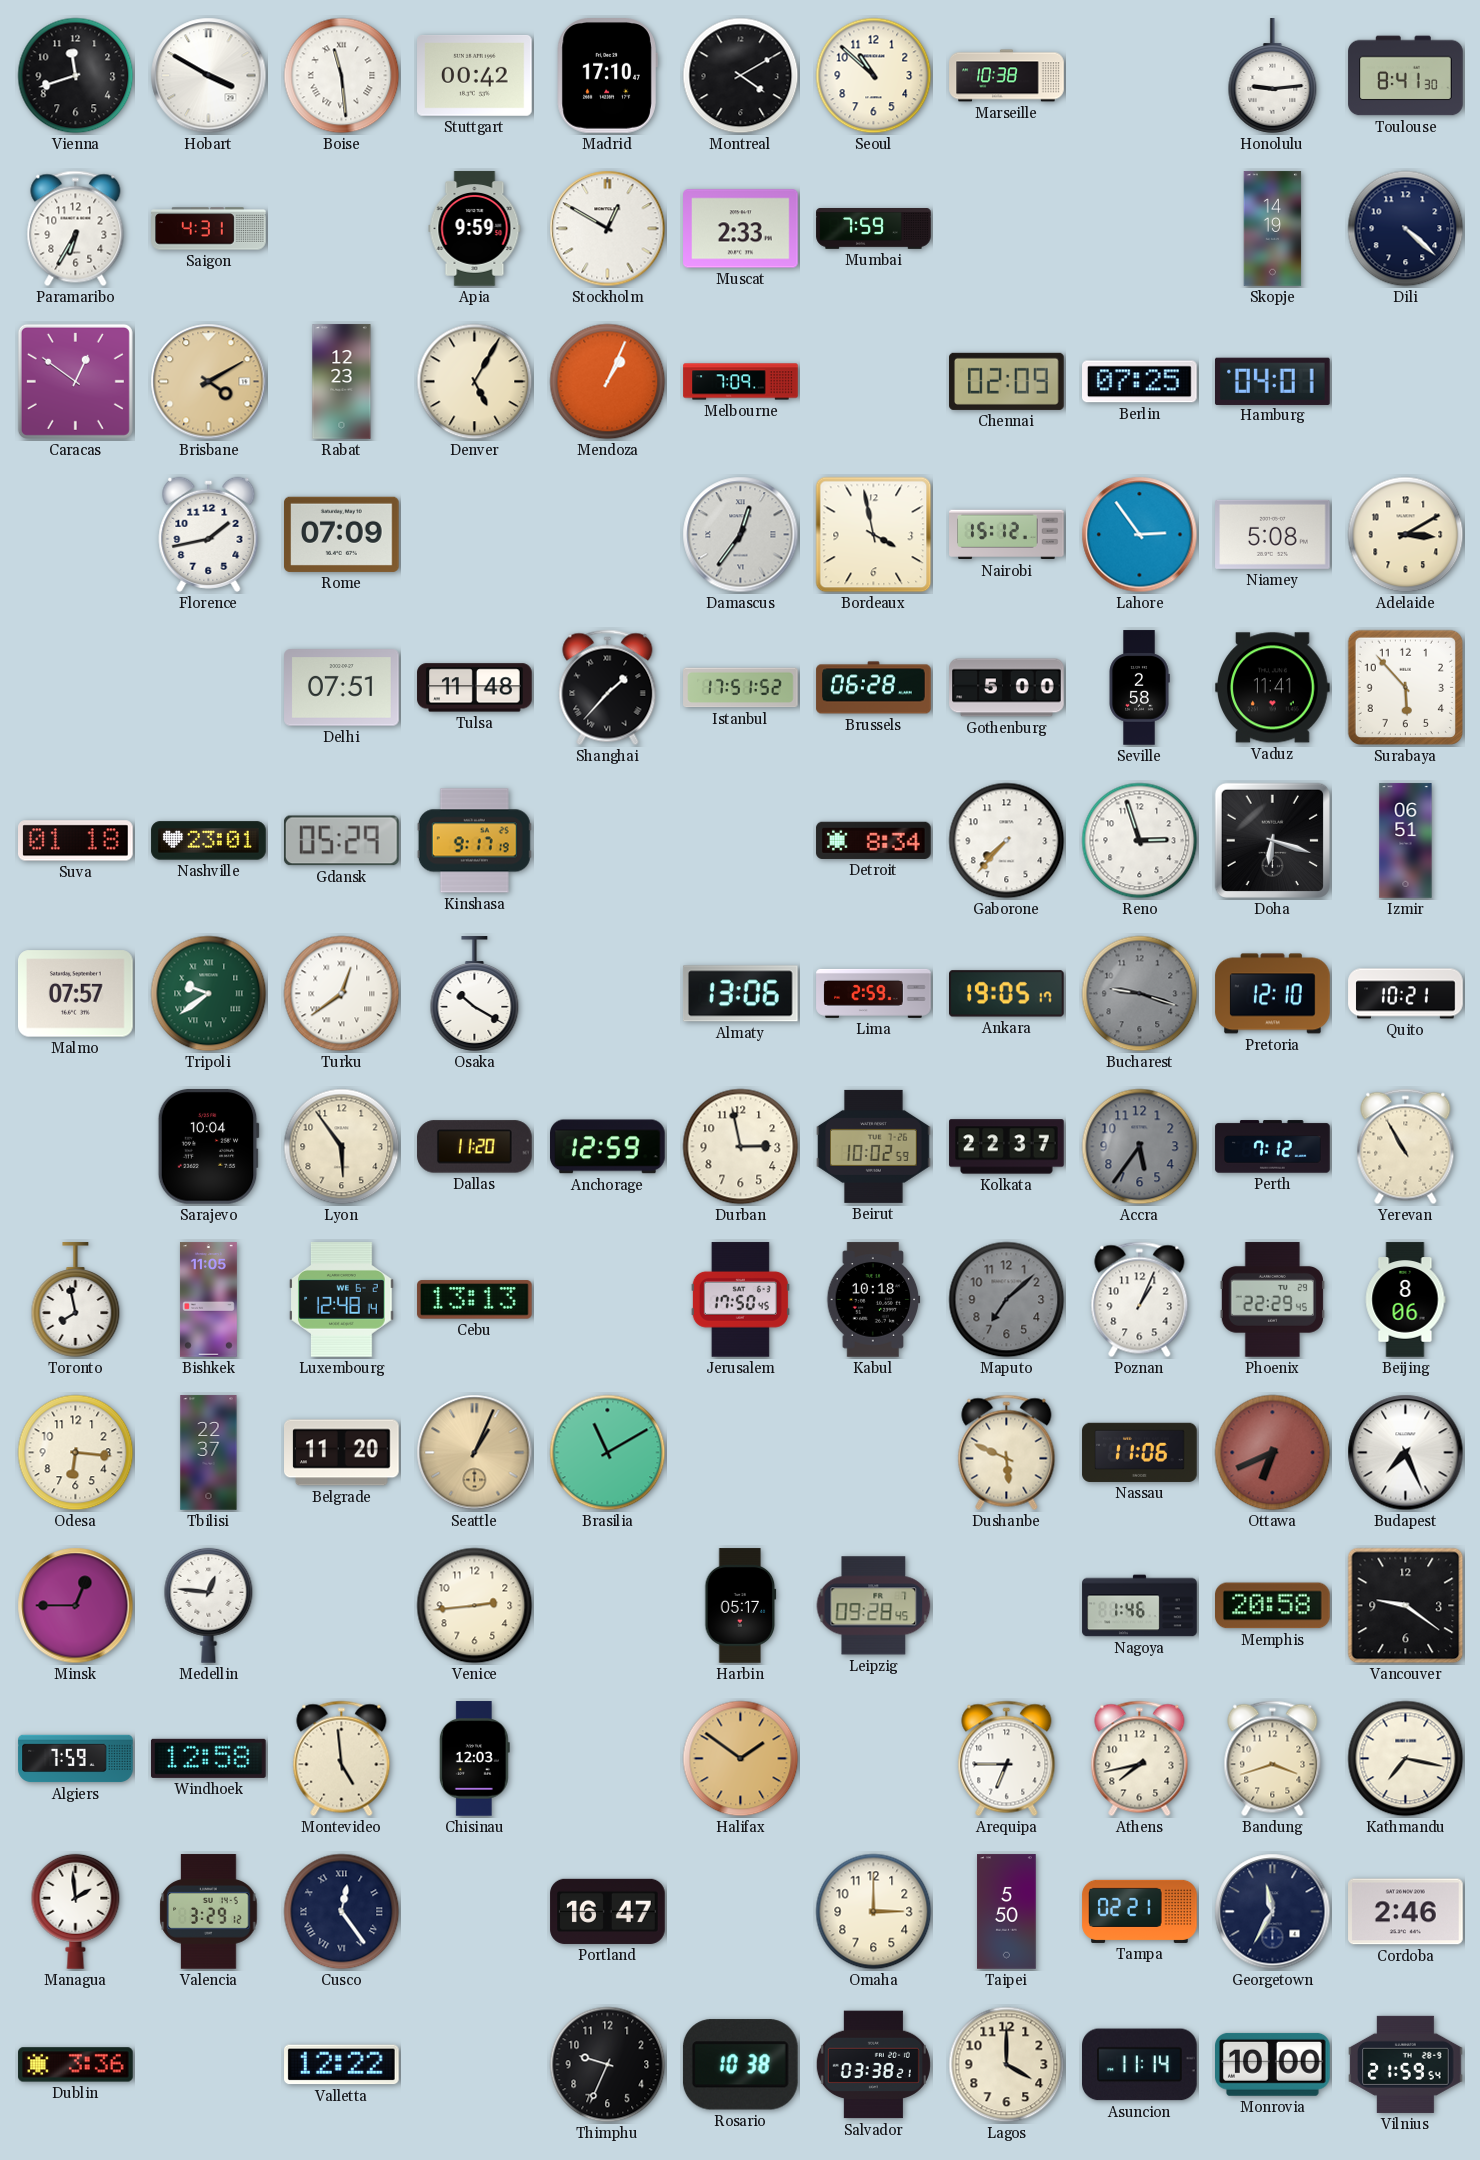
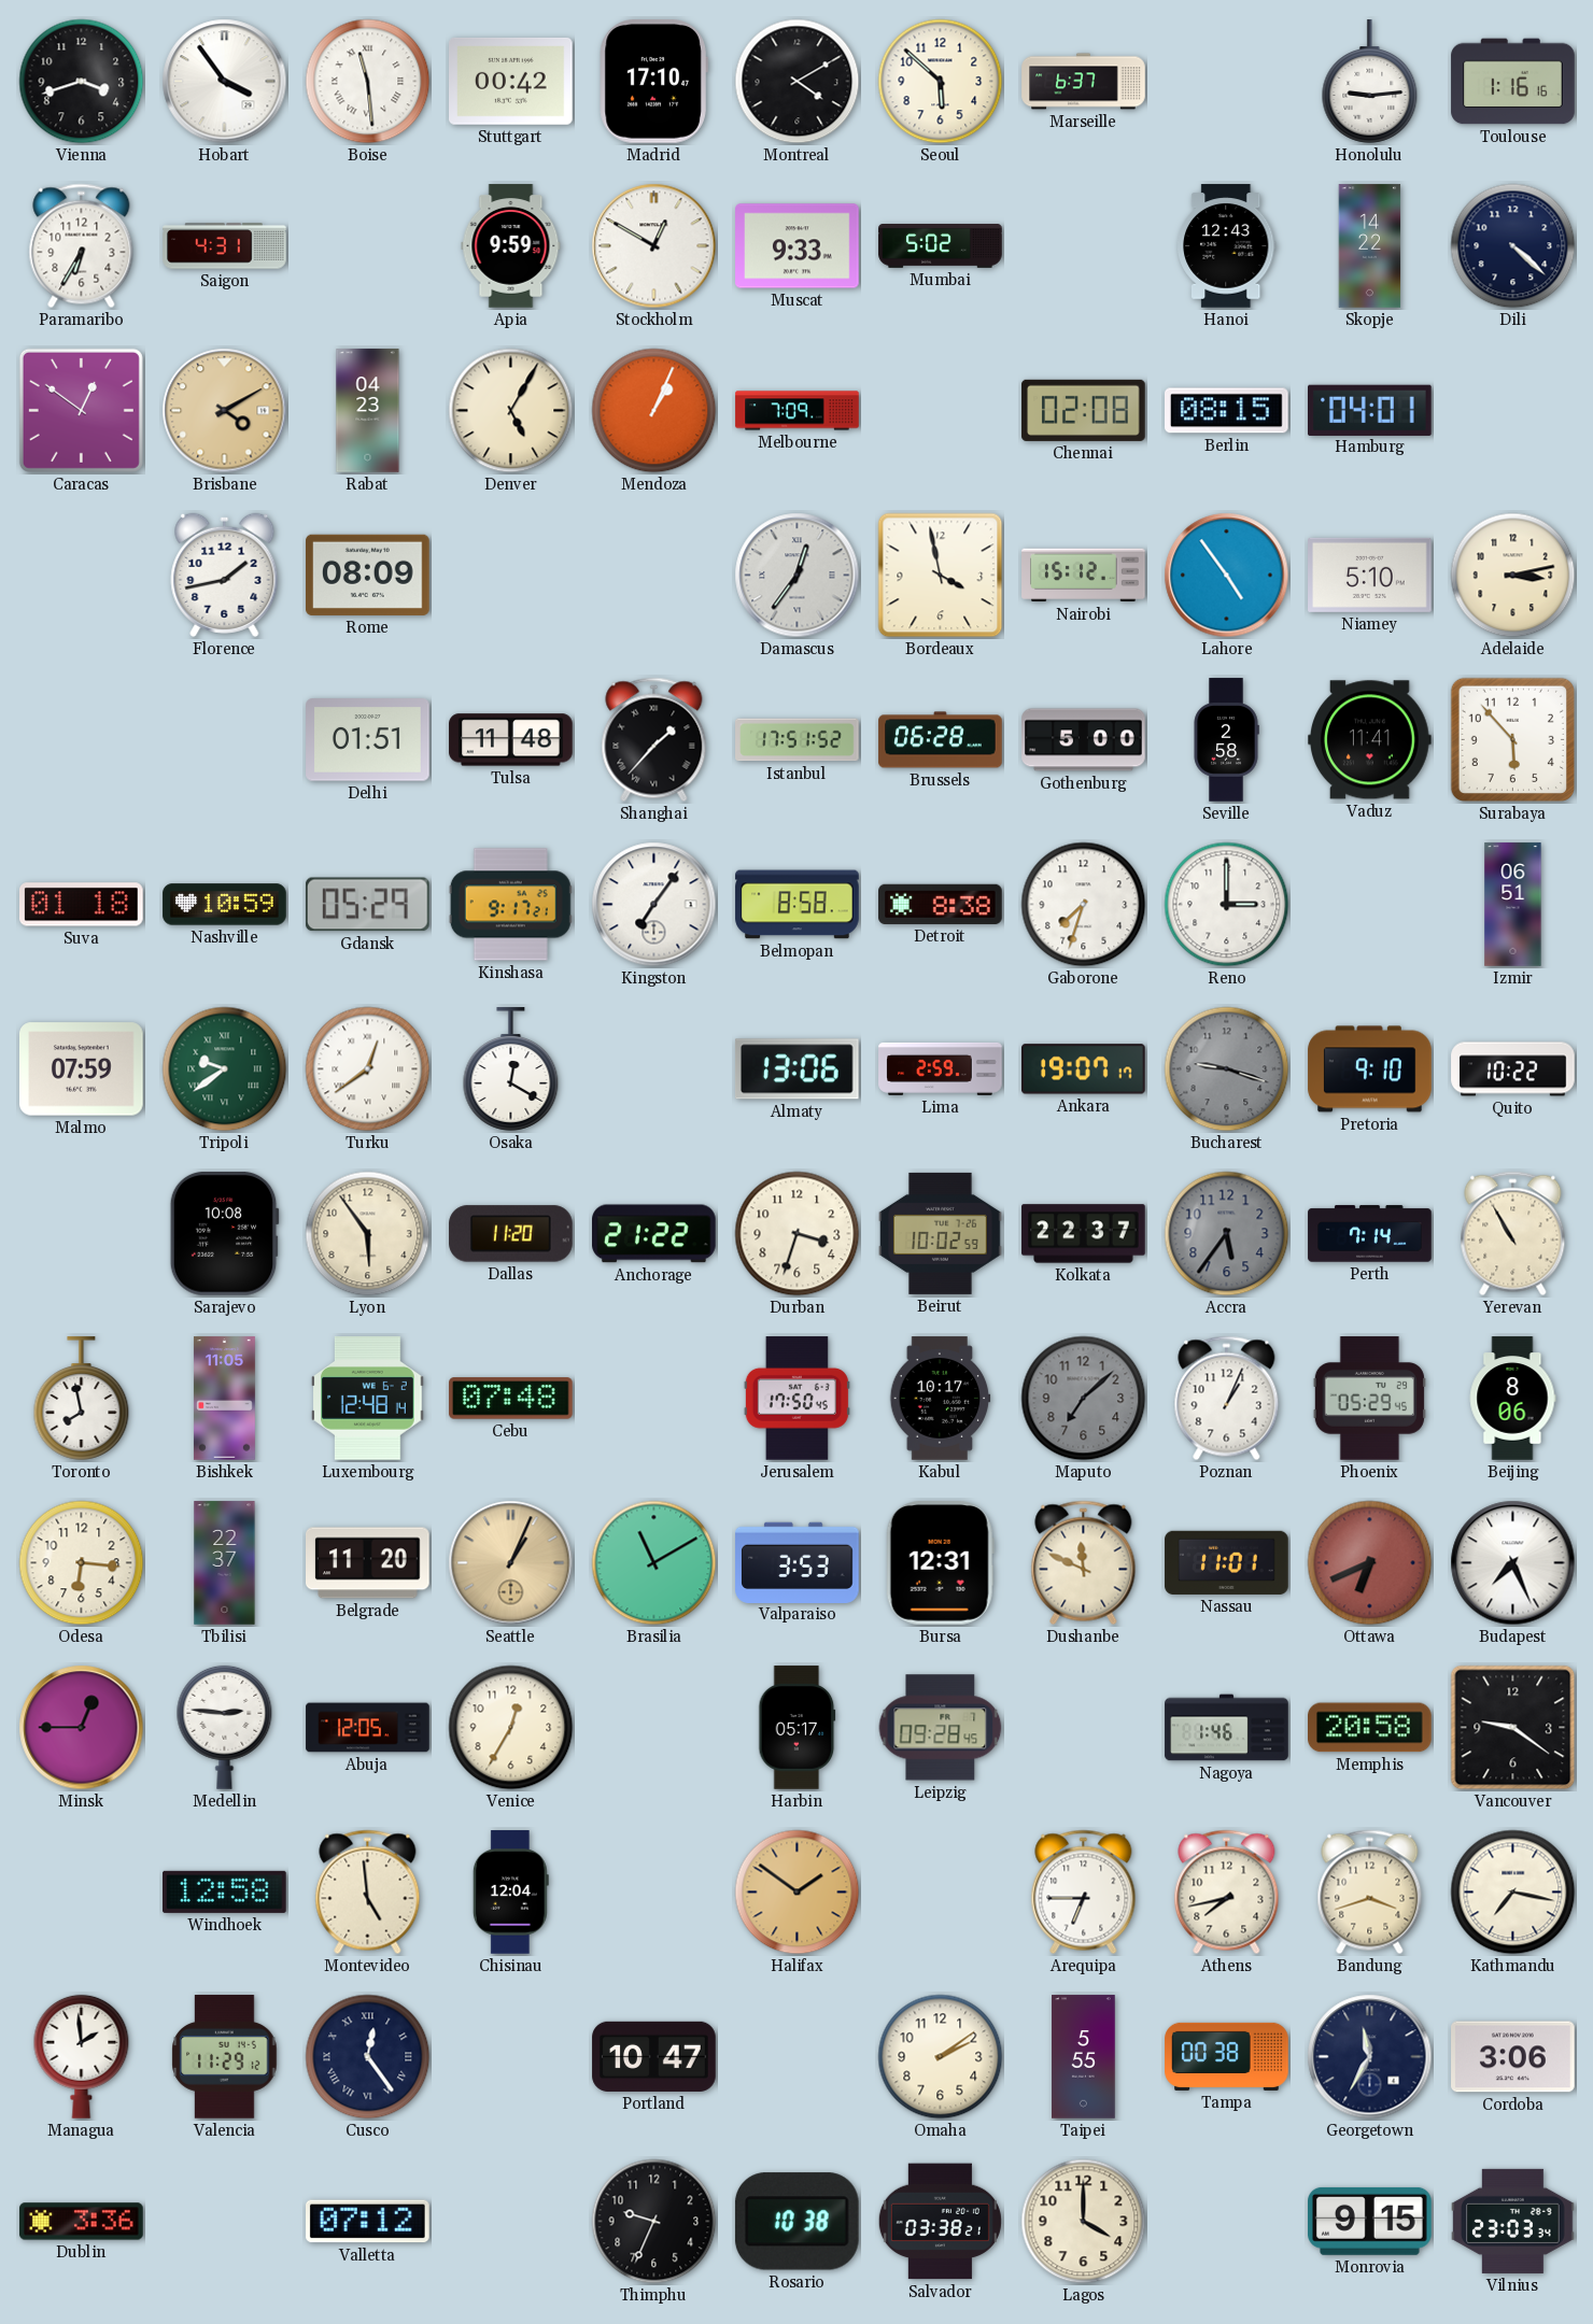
Vienna: 11:42 -> 3:42
Hobart: 3:50 -> 3:54
Seoul: 10:52 -> 5:52
Marseille: 10:38 -> 6:37
Toulouse: 8:41 -> 1:16
Muscat: 2:33 -> 9:33
Mumbai: 7:59 -> 5:02
Hanoi: none -> 12:43
Skopje: 14:19 -> 14:22
Rabat: 12:23 -> 04:23
Chennai: 02:09 -> 02:08
Berlin: 07:25 -> 08:15
Rome: 07:09 -> 08:09
Lahore: 2:54 -> 4:54
Niamey: 5:08 -> 5:10
Adelaide: 3:10 -> 3:13
Delhi: 07:51 -> 01:51
Nashville: 23:01 -> 10:59
Kinshasa: 9:17:19 -> 9:17:21
Kingston: none -> 7:06
Belmopan: none -> 8:58
Detroit: 8:34 -> 8:38
Gaborone: 7:37 -> 7:33
Reno: 2:57 -> 3:00
Doha: 6:18 -> none
Malmo: 07:57 -> 07:59
Osaka: 10:20 -> 12:20
Ankara: 19:05 -> 19:07
Pretoria: 12:10 -> 9:10
Quito: 10:21 -> 10:22
Sarajevo: 10:04 -> 10:08
Anchorage: 12:59 -> 21:22
Durban: 2:58 -> 3:33
Perth: 7:12 -> 7:14
Cebu: 13:13 -> 07:48
Kabul: 10:18 -> 10:17
Phoenix: 22:29 -> 05:29
Valparaiso: none -> 3:53
Bursa: none -> 12:31
Dushanbe: 5:49 -> 11:49
Nassau: 11:06 -> 11:01
Medellin: 12:46 -> 2:46
Abuja: none -> 12:05
Venice: 2:44 -> 12:35
Algiers: 7:59 -> none
Chisinau: 12:03 -> 12:04
Valencia: 3:29 -> 11:29
Portland: 16:47 -> 10:47
Omaha: 3:00 -> 2:09
Taipei: 5:50 -> 5:55
Tampa: 02:21 -> 00:38
Cordoba: 2:46 -> 3:06
Valletta: 12:22 -> 07:12
Asuncion: 11:14 -> none
Monrovia: 10:00 -> 9:15
Vilnius: 21:59 -> 23:03
